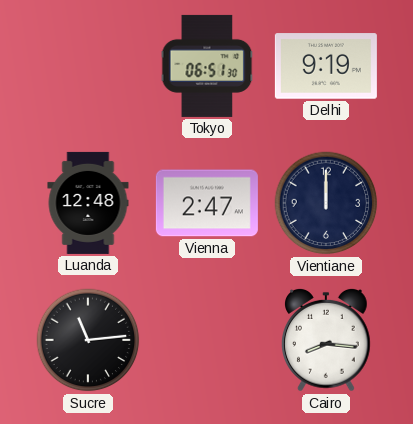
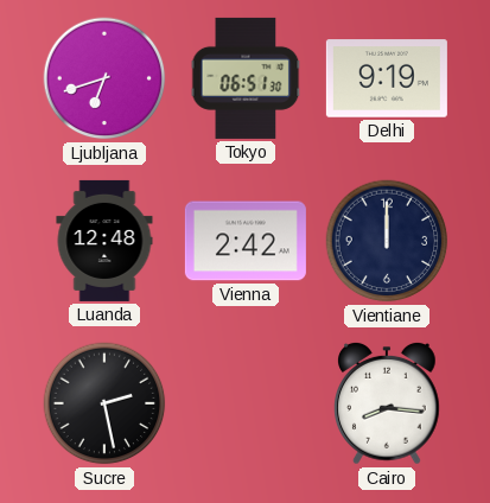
Ljubljana: none -> 6:42
Vienna: 2:47 -> 2:42
Sucre: 11:14 -> 2:28
